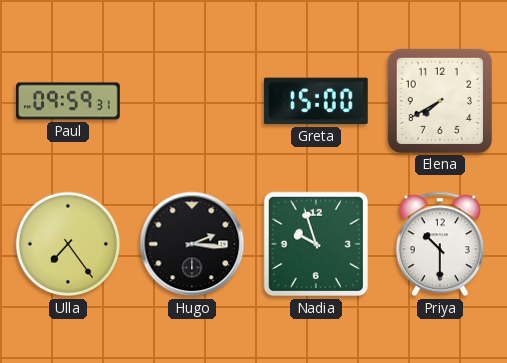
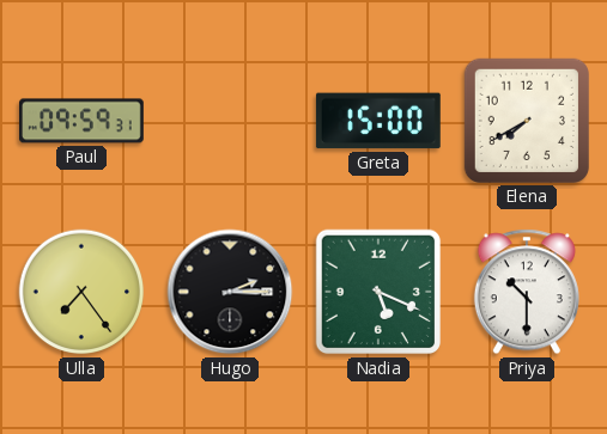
Hugo: 2:16 -> 2:15
Nadia: 9:57 -> 5:19
